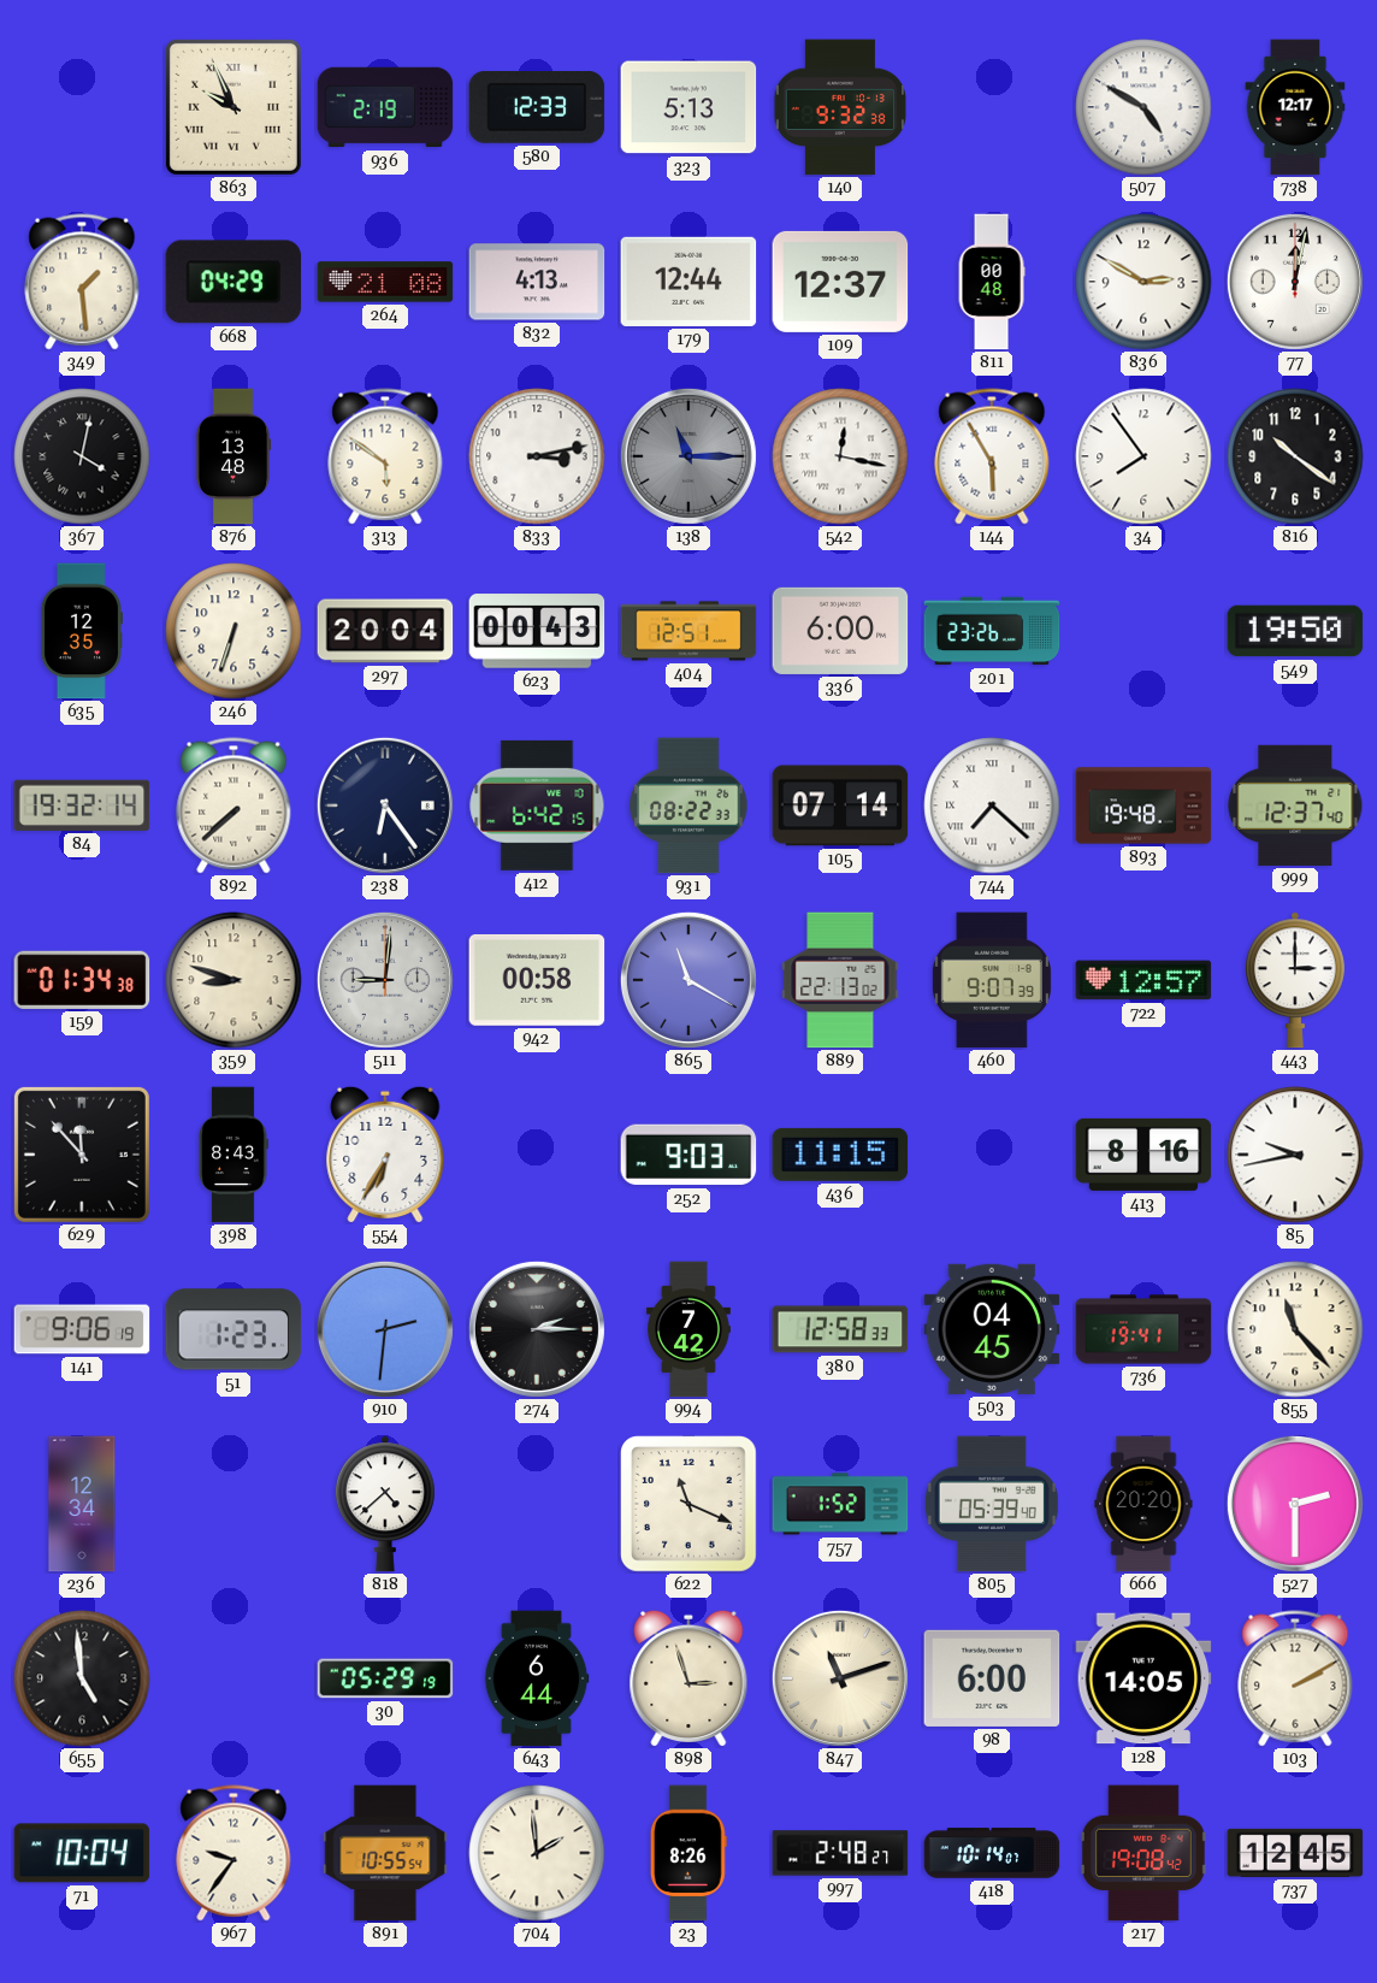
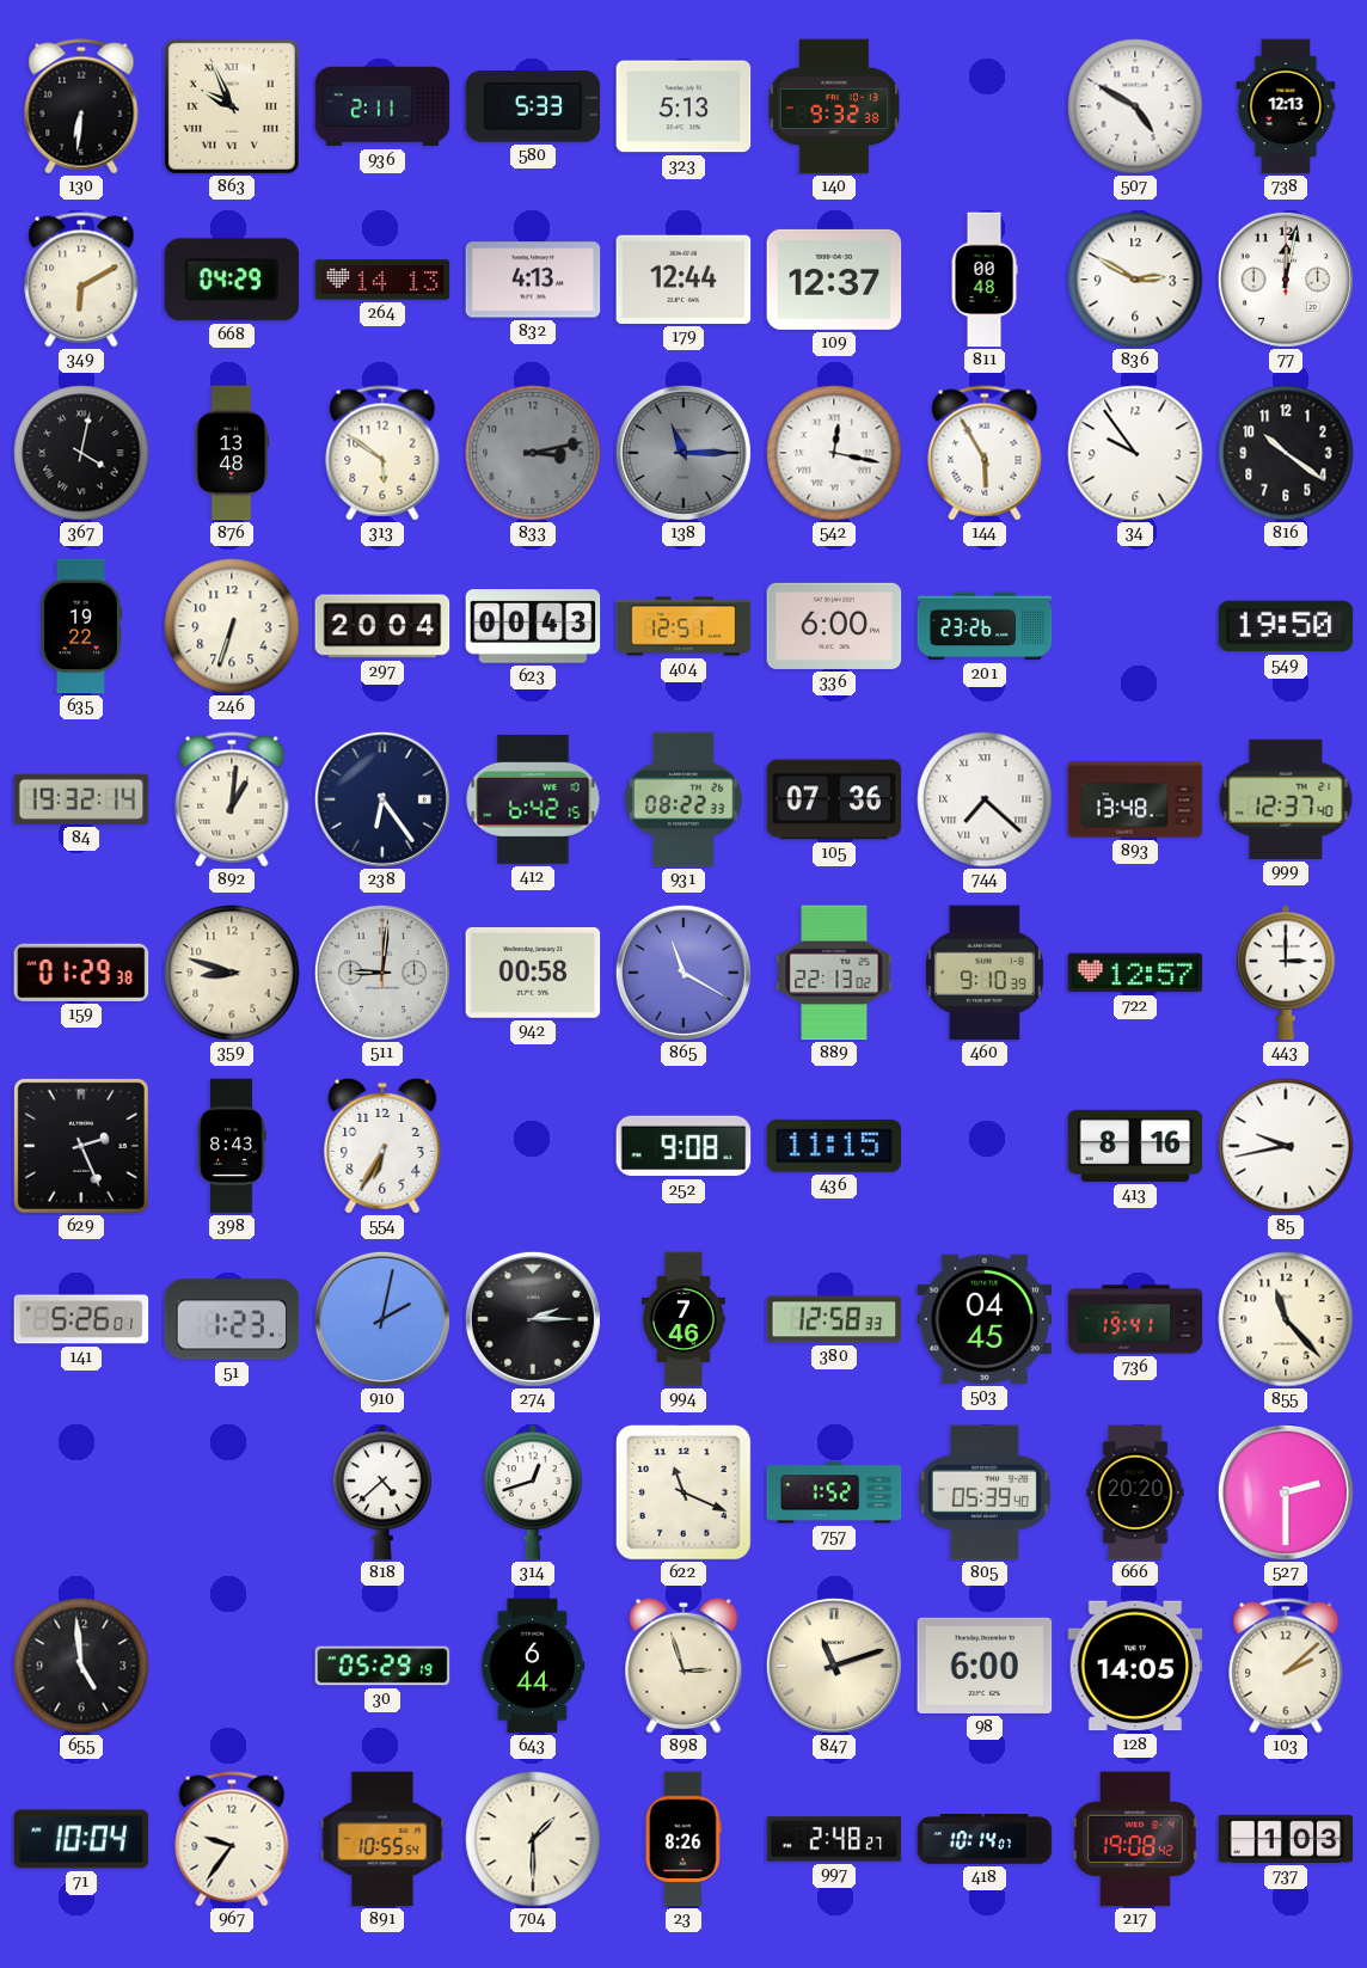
130: none -> 6:31
936: 2:19 -> 2:11
580: 12:33 -> 5:33
738: 12:17 -> 12:13
349: 1:29 -> 6:10
264: 21:08 -> 14:13
833 dial: white -> grey
34: 7:54 -> 9:54
635: 12:35 -> 19:22
892: 7:38 -> 1:01
105: 07:14 -> 07:36
893: 19:48 -> 13:48
159: 01:34 -> 01:29
460: 9:07 -> 9:10
629: 11:53 -> 2:26
252: 9:03 -> 9:08
141: 9:06 -> 5:26
910: 2:31 -> 2:02
994: 7:42 -> 7:46
236: 12:34 -> none
314: none -> 12:42
103: 2:10 -> 2:08
704: 1:59 -> 1:30
737: 12:45 -> 1:03
